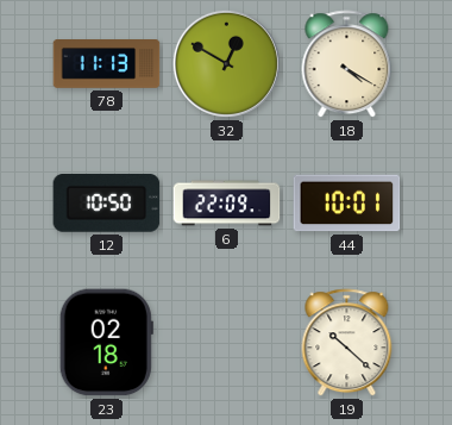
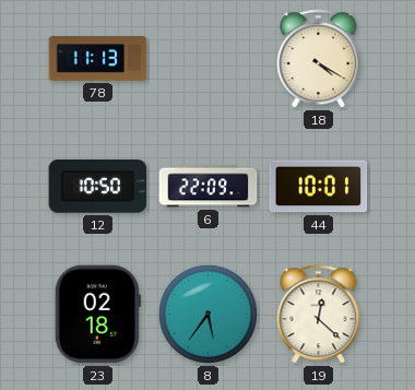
32: 12:50 -> none
8: none -> 5:36
19: 10:22 -> 12:22
